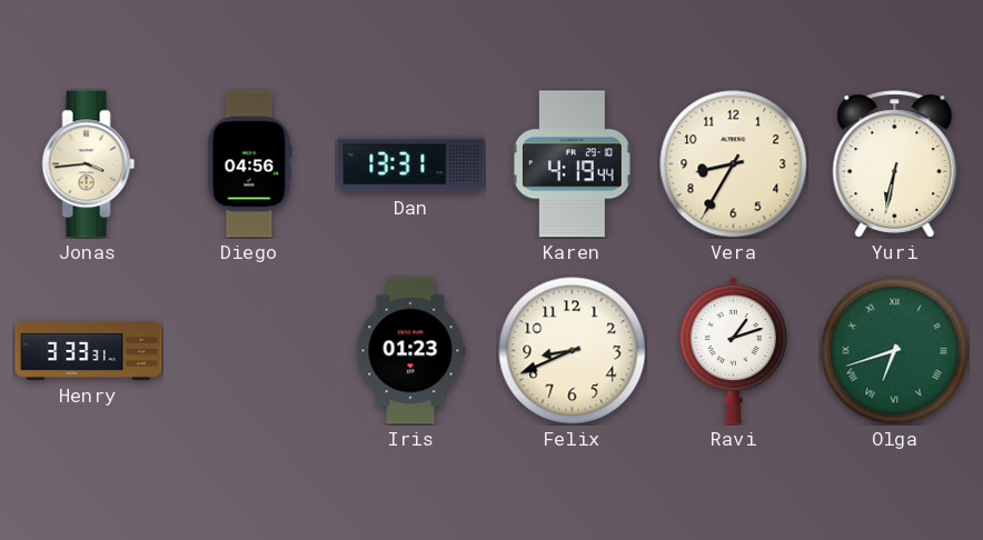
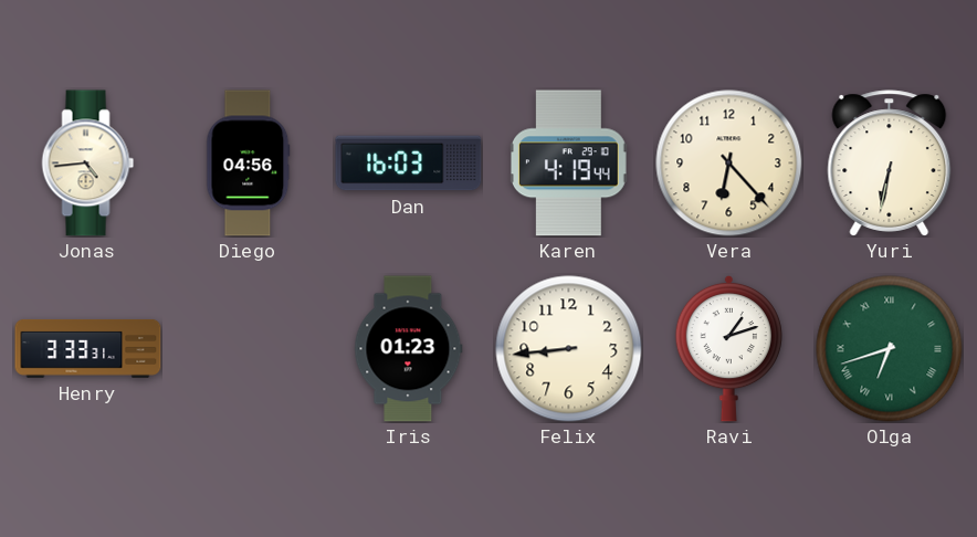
Jonas: 3:44 -> 4:44
Dan: 13:31 -> 16:03
Vera: 8:35 -> 6:23
Felix: 8:41 -> 8:44
